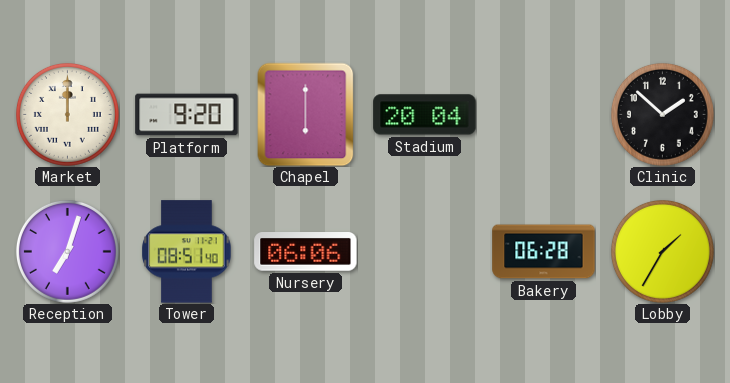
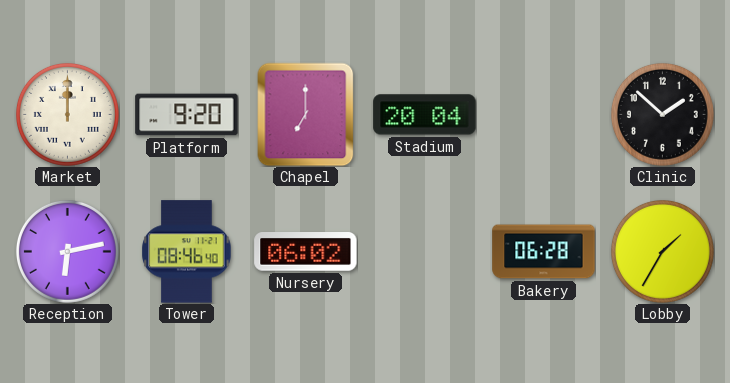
Chapel: 6:00 -> 7:00
Reception: 7:03 -> 6:13
Tower: 08:51 -> 08:46
Nursery: 06:06 -> 06:02
